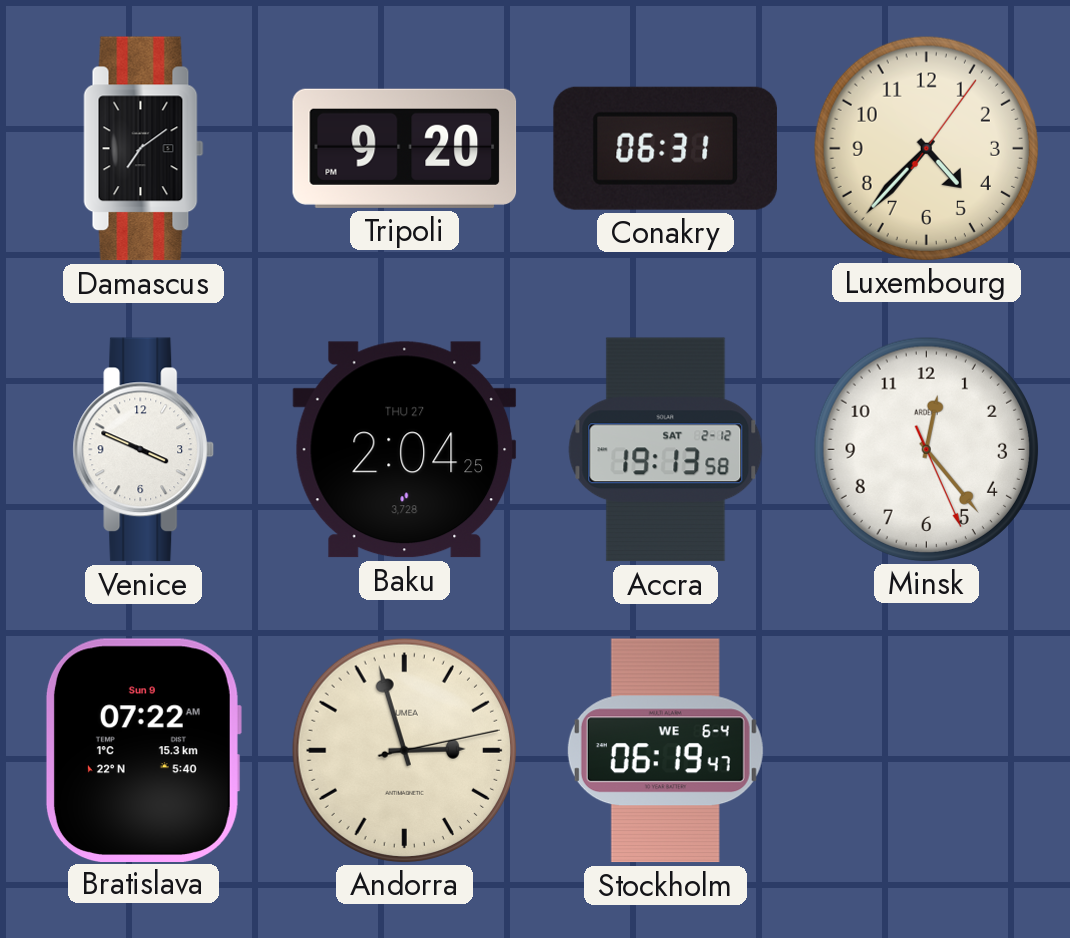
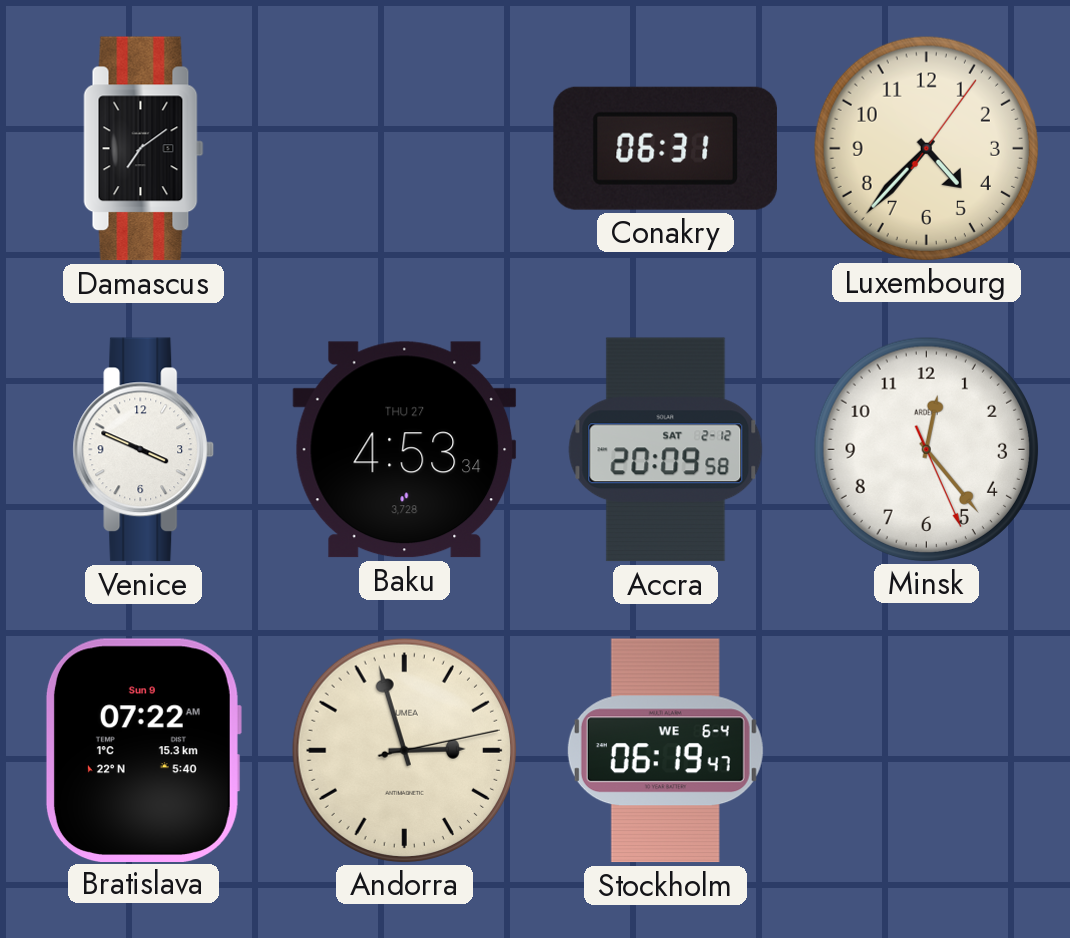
Tripoli: 9:20 -> none
Baku: 2:04 -> 4:53
Accra: 19:13 -> 20:09
